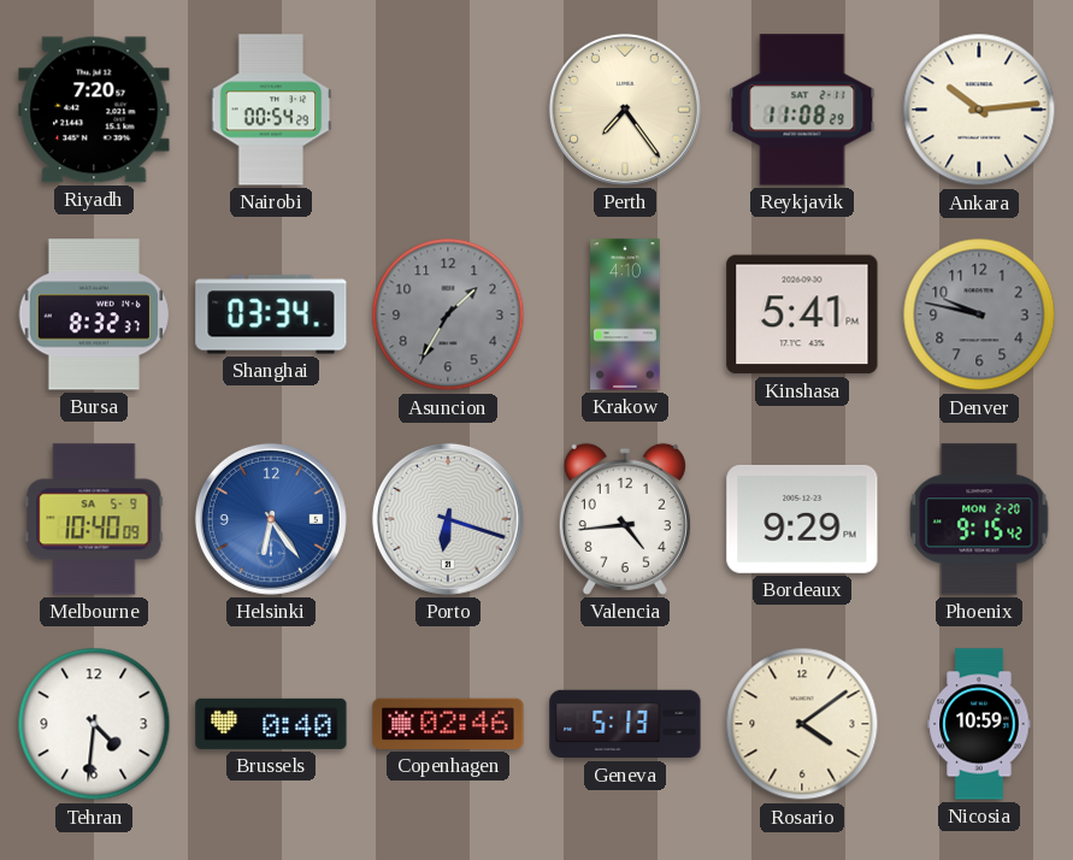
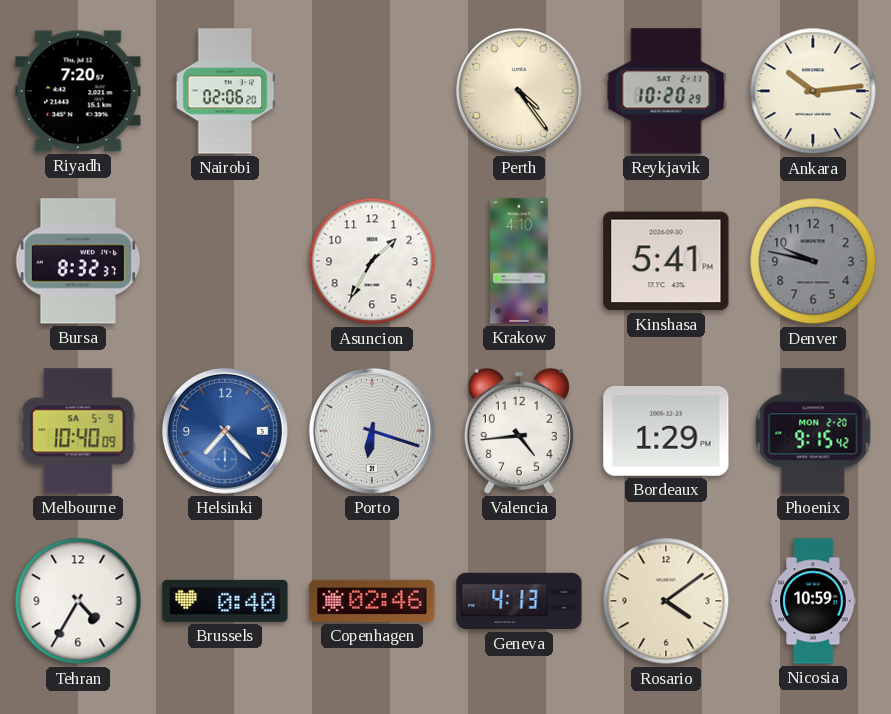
Nairobi: 00:54 -> 02:06
Perth: 7:24 -> 4:24
Reykjavik: 11:08 -> 10:20
Shanghai: 03:34 -> none
Asuncion dial: grey -> white
Helsinki: 6:24 -> 7:23
Bordeaux: 9:29 -> 1:29
Tehran: 4:31 -> 4:35
Geneva: 5:13 -> 4:13
